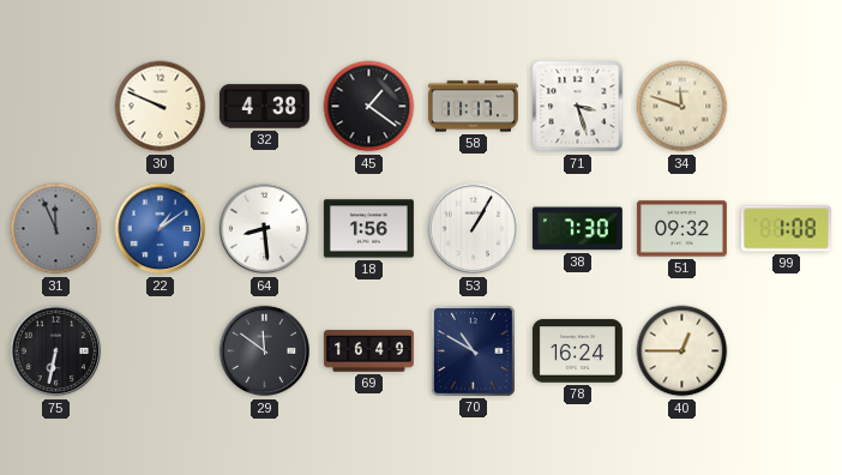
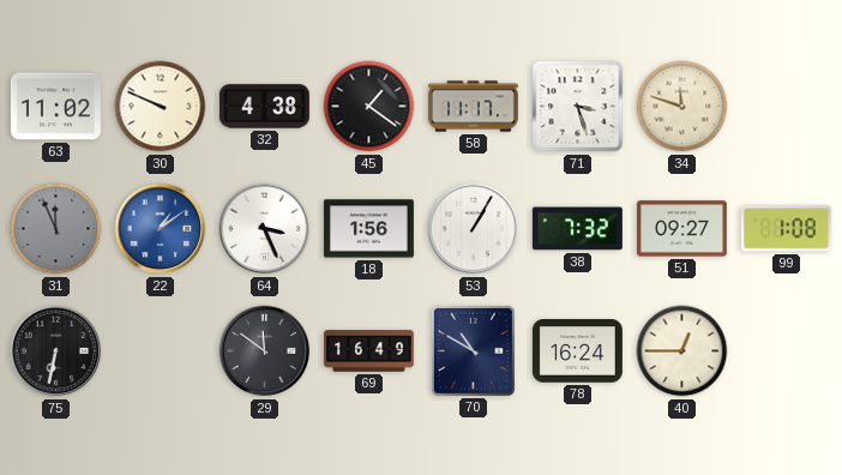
63: none -> 11:02
64: 8:29 -> 3:26
38: 7:30 -> 7:32
51: 09:32 -> 09:27
